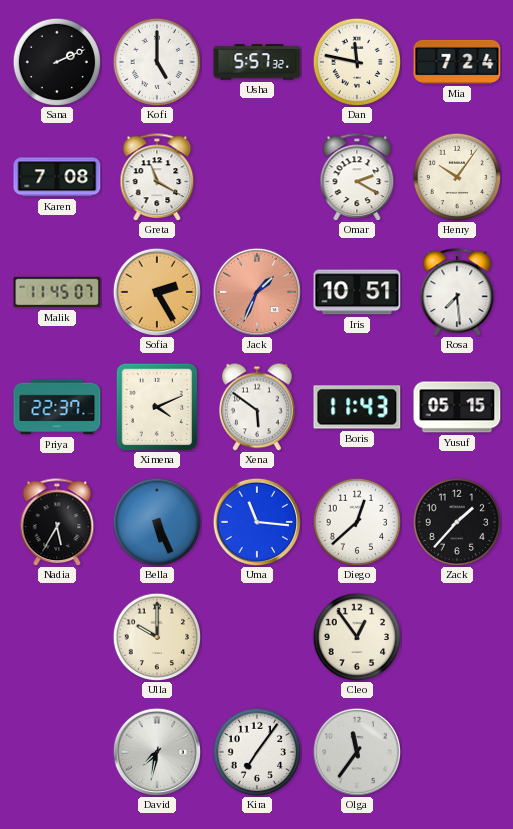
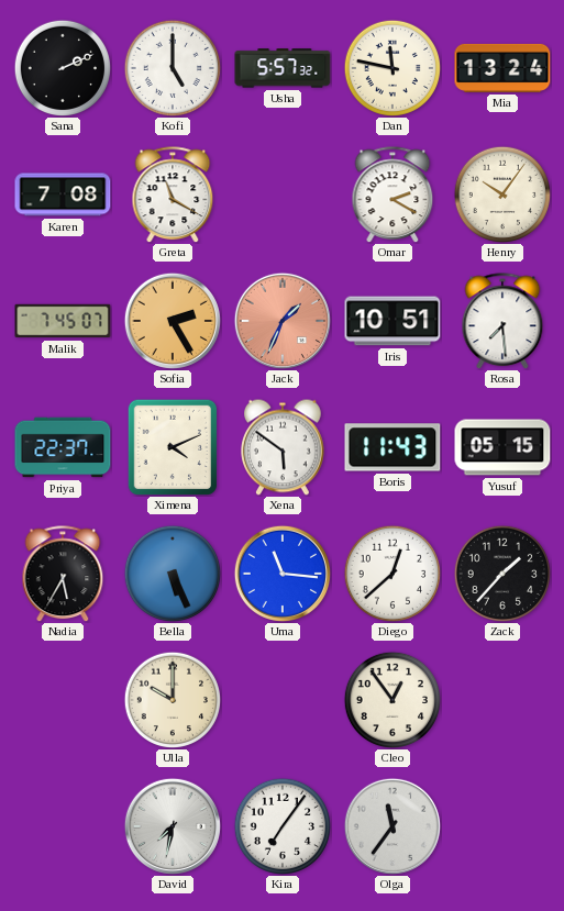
Mia: 7:24 -> 13:24
Malik: 11:45 -> 7:45
